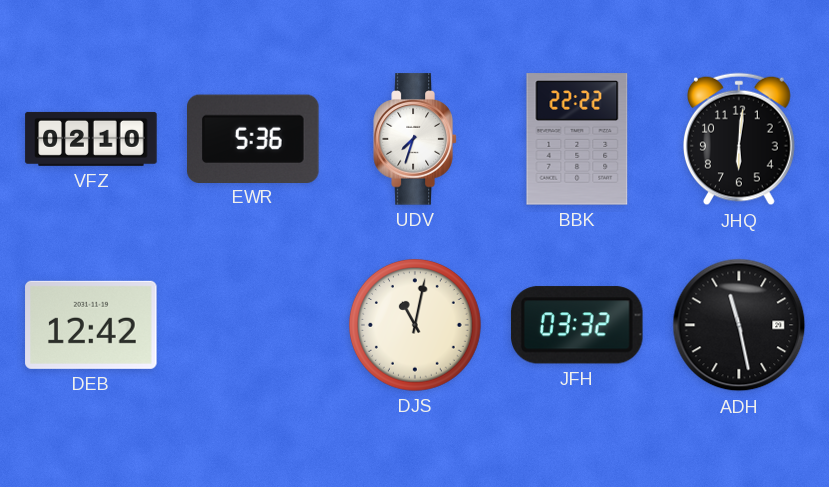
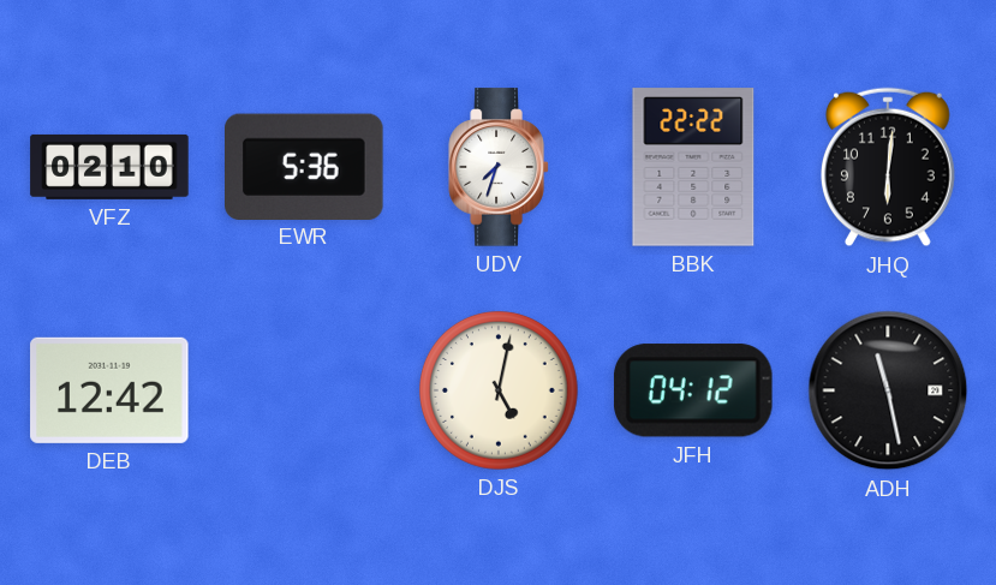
DJS: 11:02 -> 5:02
JFH: 03:32 -> 04:12
